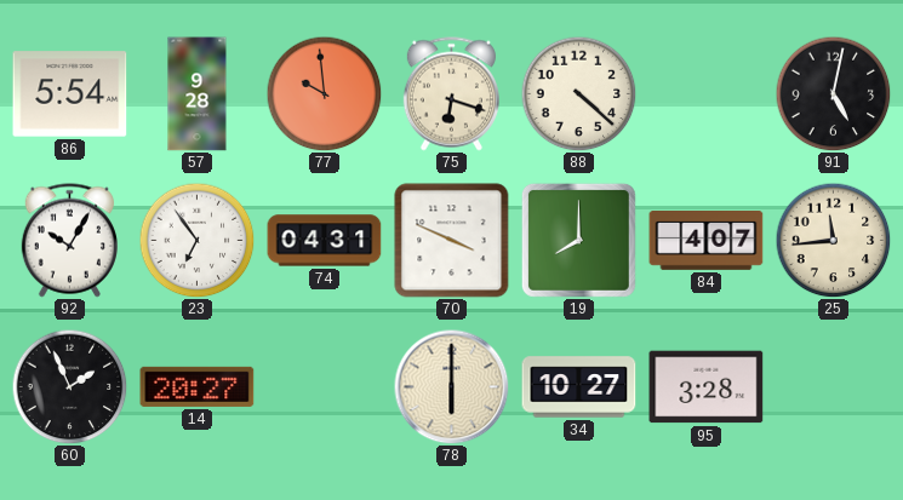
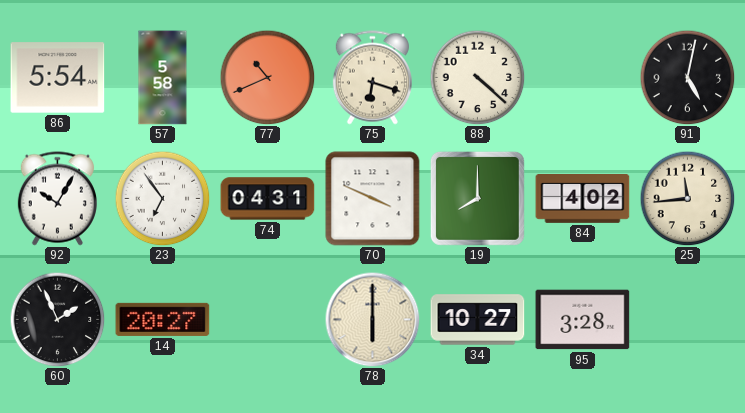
57: 9:28 -> 5:58
77: 9:59 -> 10:41
84: 4:07 -> 4:02
